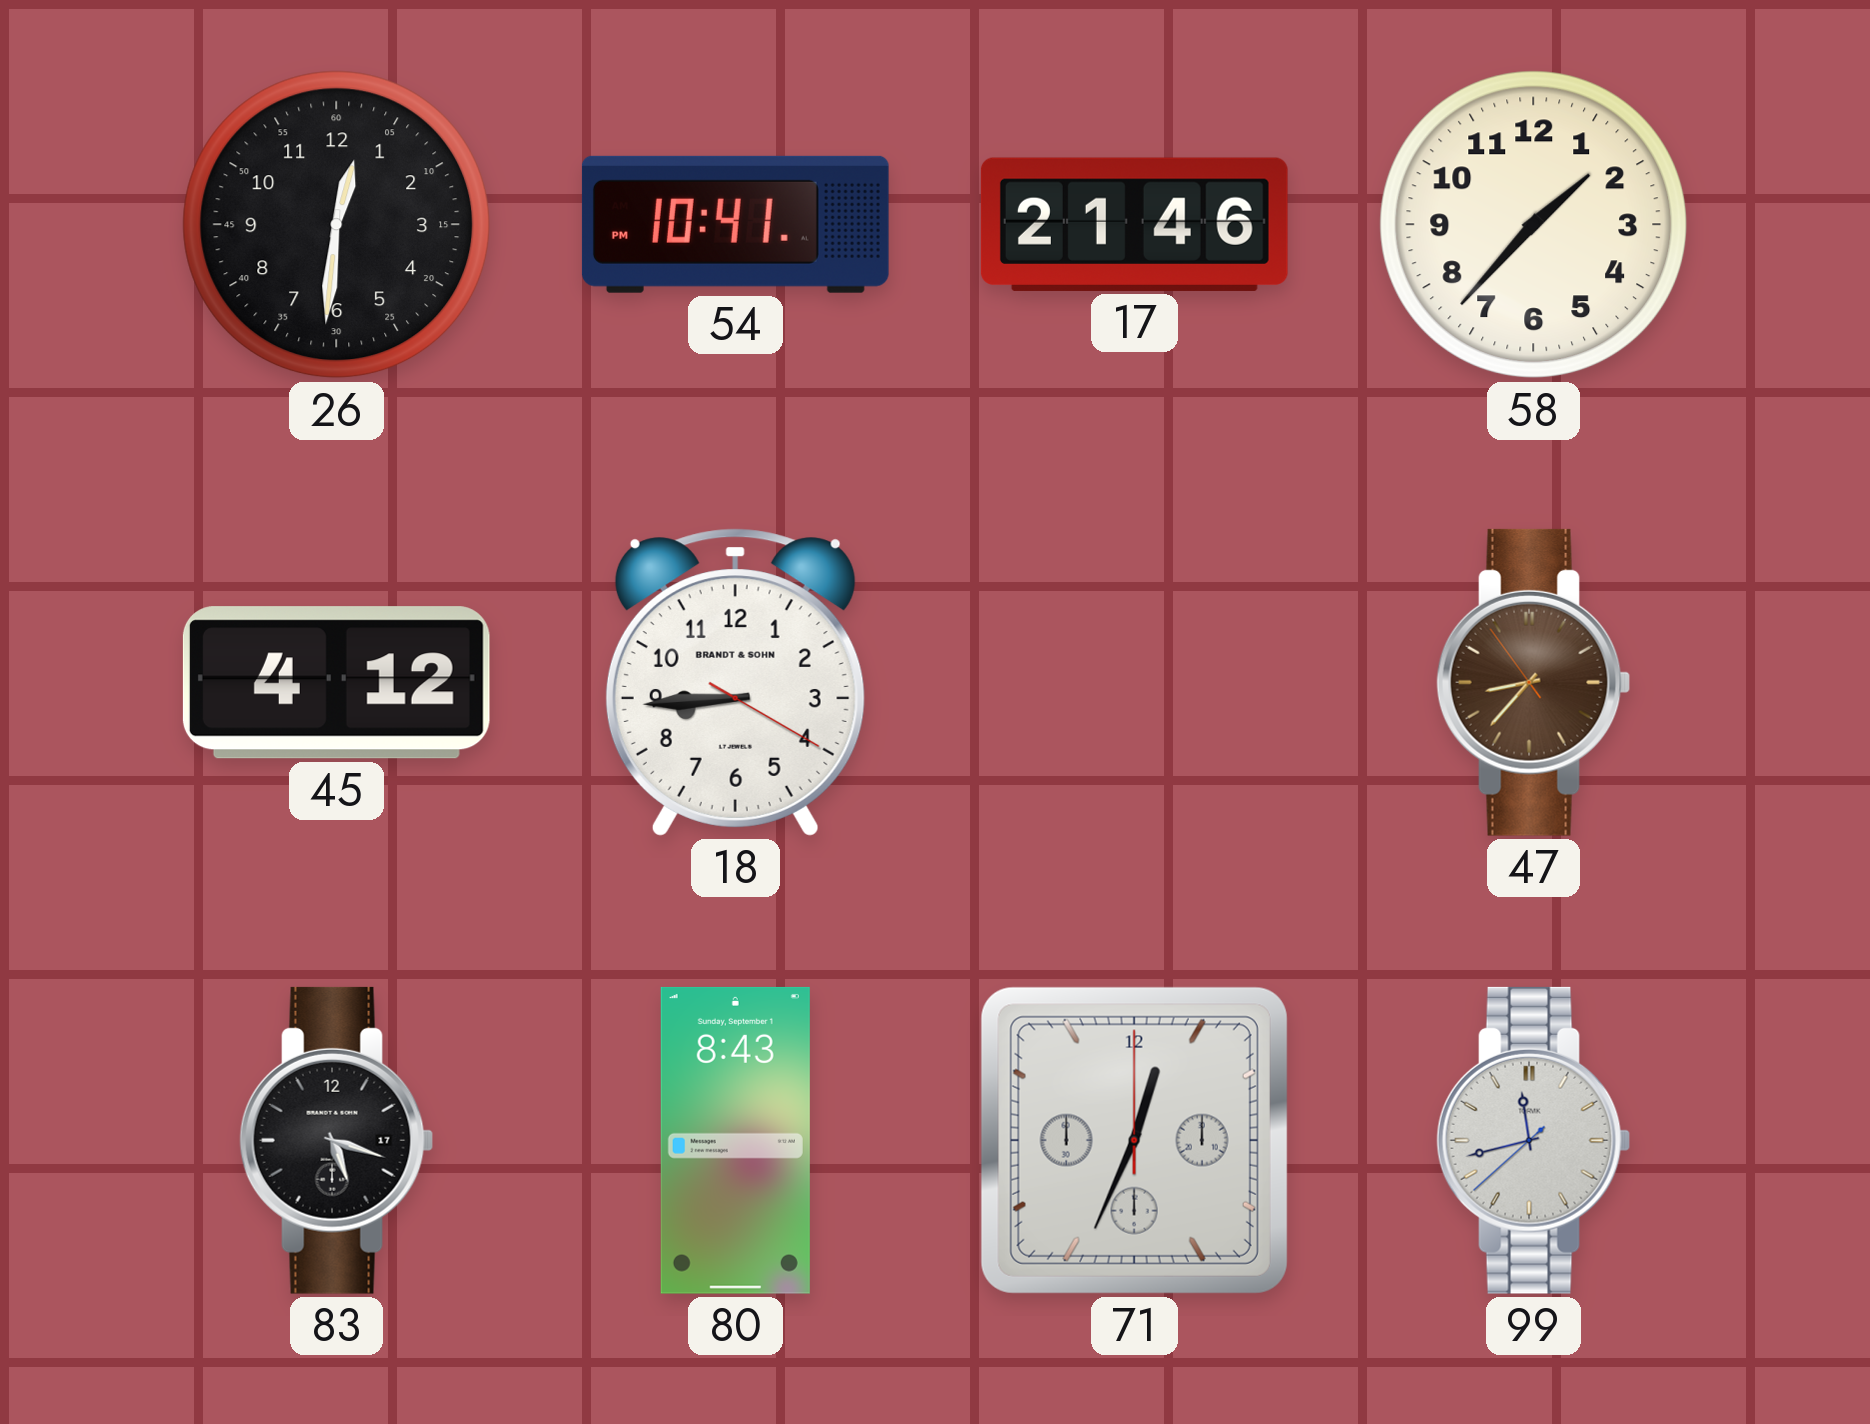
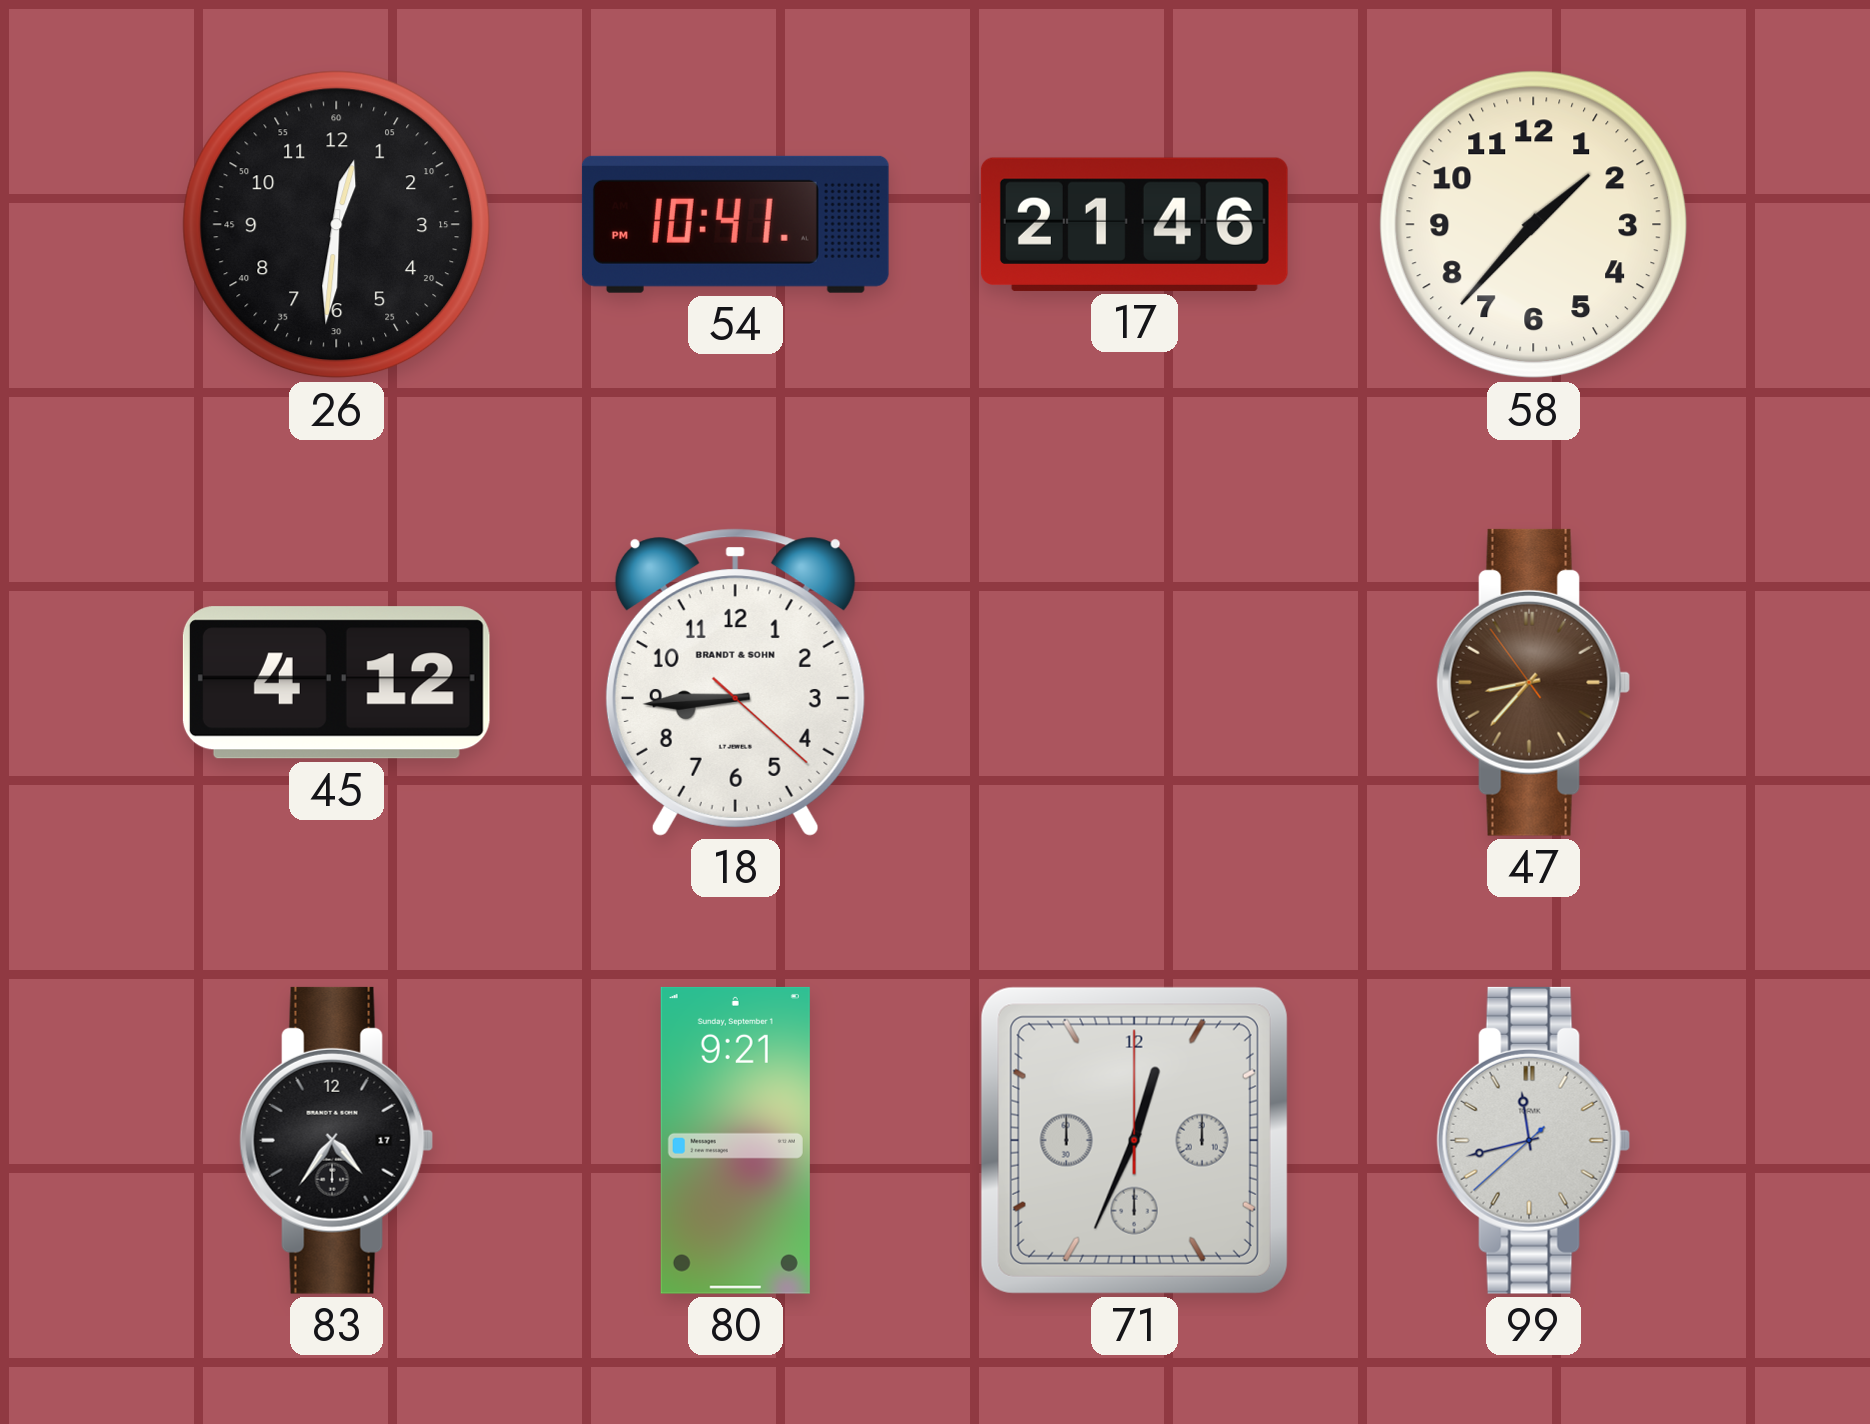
18: 8:44:20 -> 8:44:22
83: 5:18 -> 4:36
80: 8:43 -> 9:21
